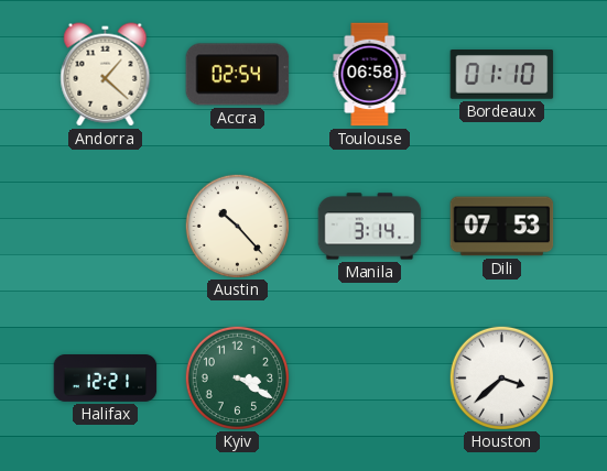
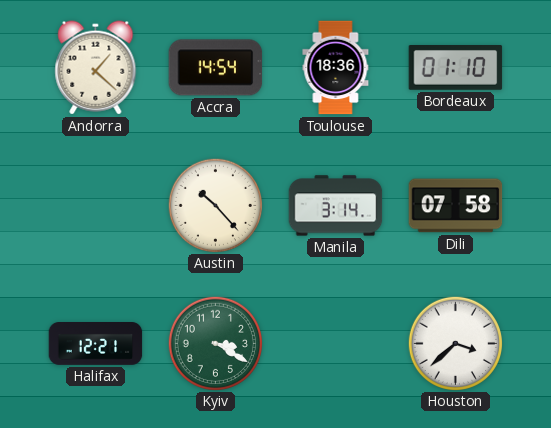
Accra: 02:54 -> 14:54
Toulouse: 06:58 -> 18:36
Dili: 07:53 -> 07:58
